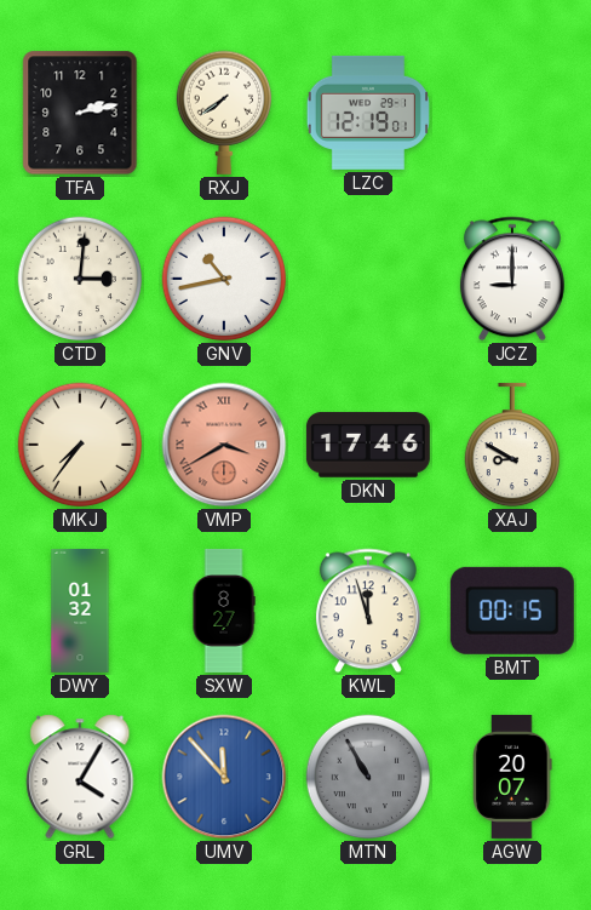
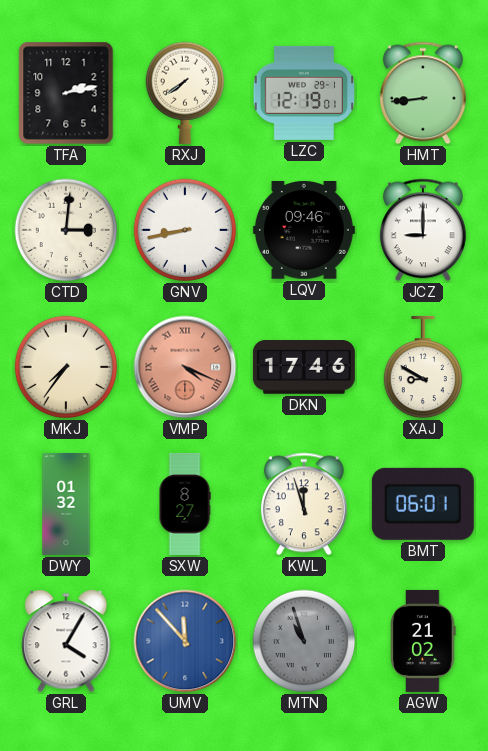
HMT: none -> 8:44
GNV: 10:43 -> 8:43
LQV: none -> 09:46
VMP: 3:40 -> 4:19
BMT: 00:15 -> 06:01
MTN: 10:55 -> 10:57
AGW: 20:07 -> 21:02
